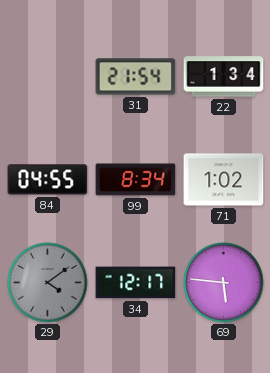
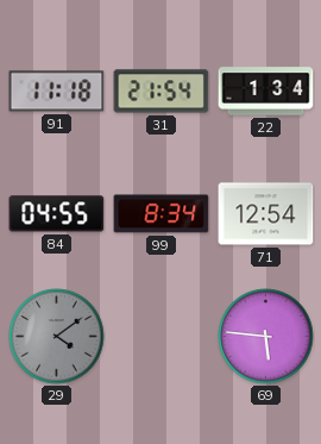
91: none -> 11:18
71: 1:02 -> 12:54
34: 12:17 -> none
